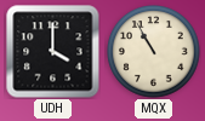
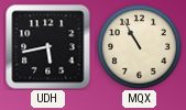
UDH: 4:00 -> 5:43
